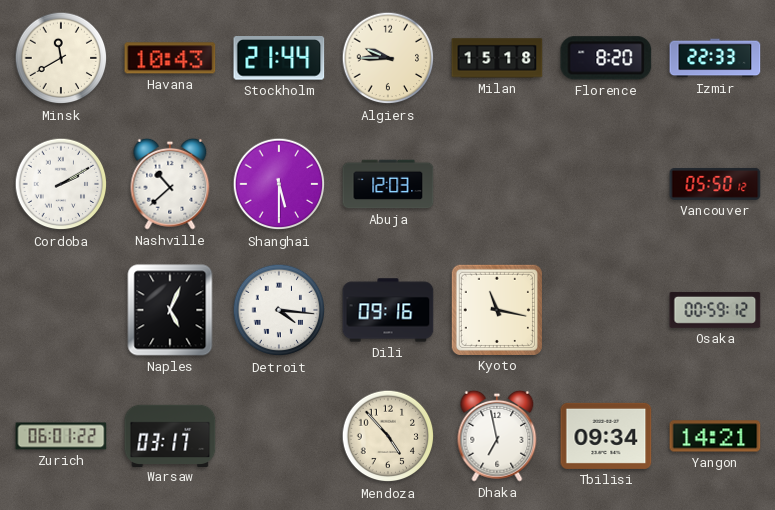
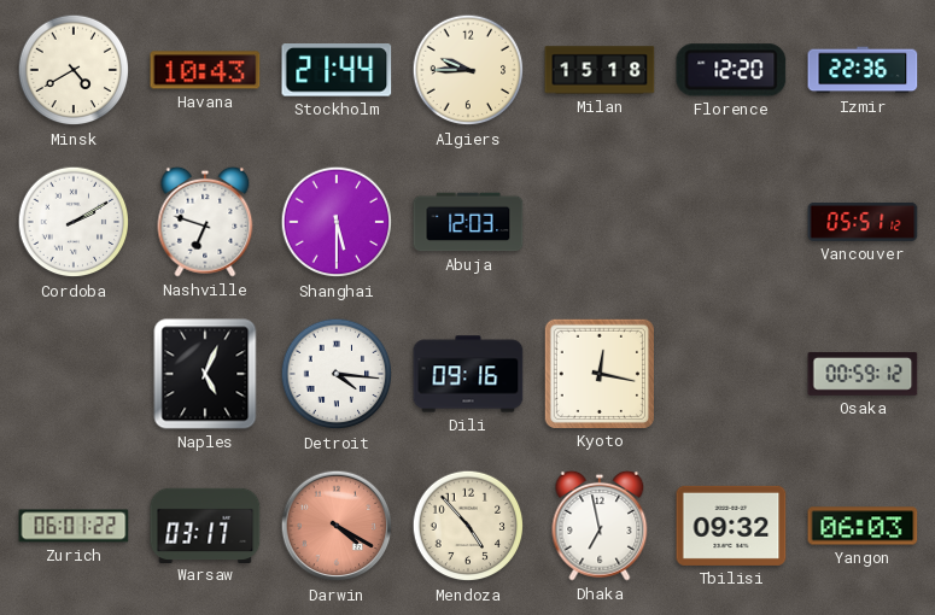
Minsk: 11:40 -> 4:40
Florence: 8:20 -> 12:20
Izmir: 22:33 -> 22:36
Nashville: 10:38 -> 6:48
Vancouver: 05:50 -> 05:51
Kyoto: 11:17 -> 12:17
Darwin: none -> 4:20
Tbilisi: 09:34 -> 09:32
Yangon: 14:21 -> 06:03
